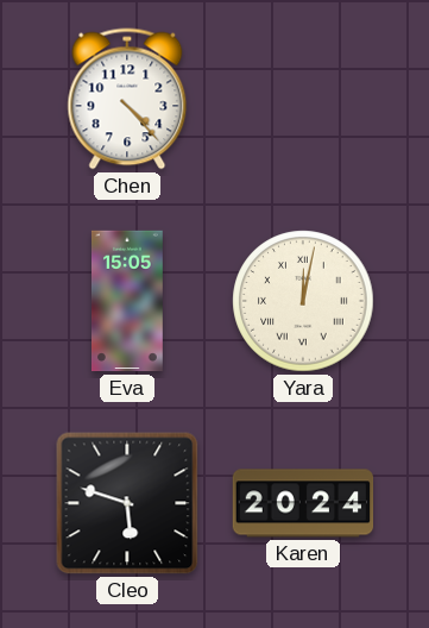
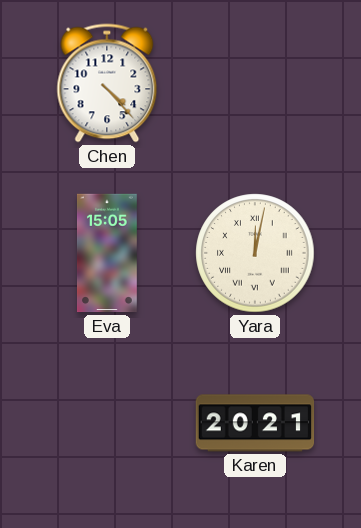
Cleo: 5:48 -> none
Karen: 20:24 -> 20:21
